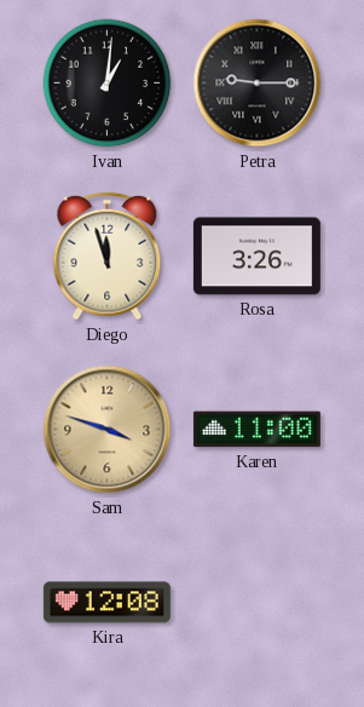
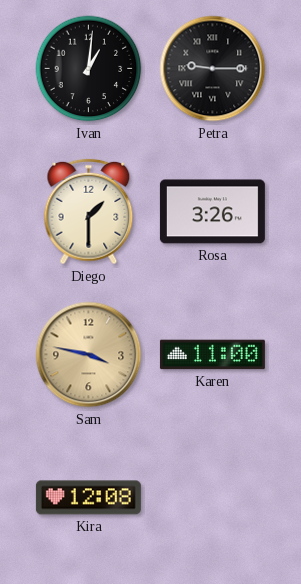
Diego: 11:57 -> 1:30
Sam: 3:48 -> 3:47
